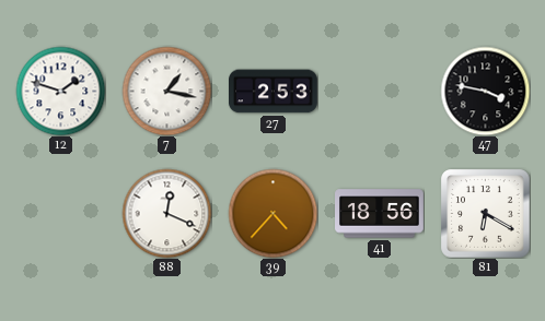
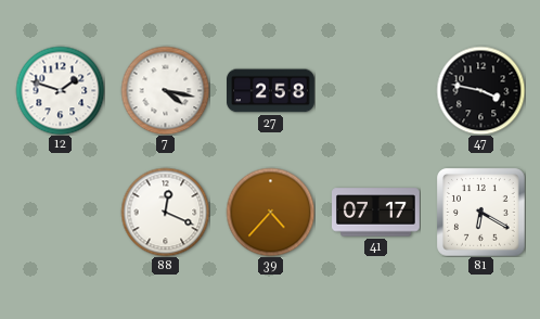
7: 1:17 -> 4:17
27: 2:53 -> 2:58
41: 18:56 -> 07:17
